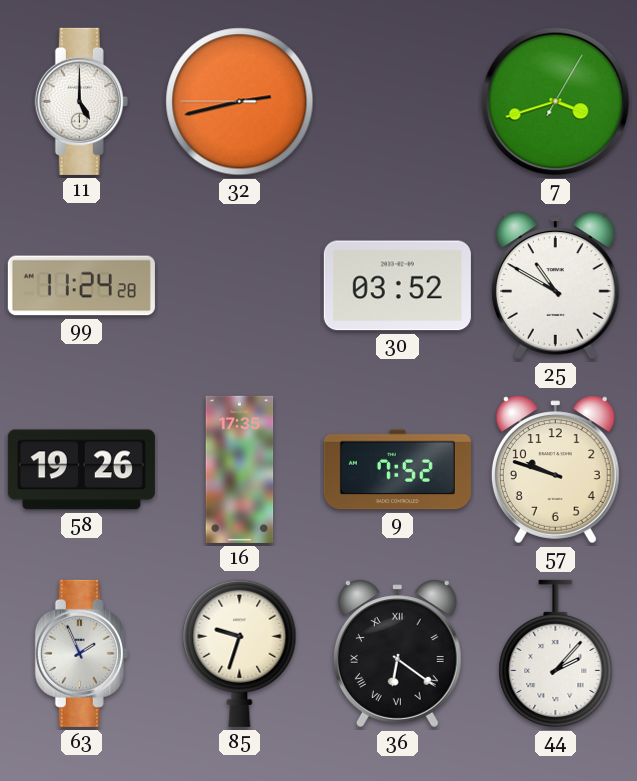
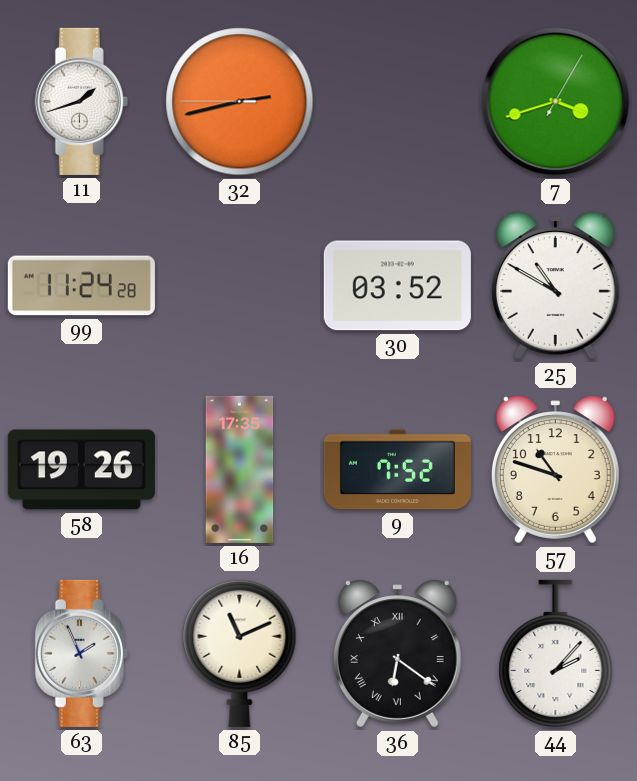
11: 5:00 -> 1:42
57: 9:48 -> 10:48
85: 9:33 -> 11:11
